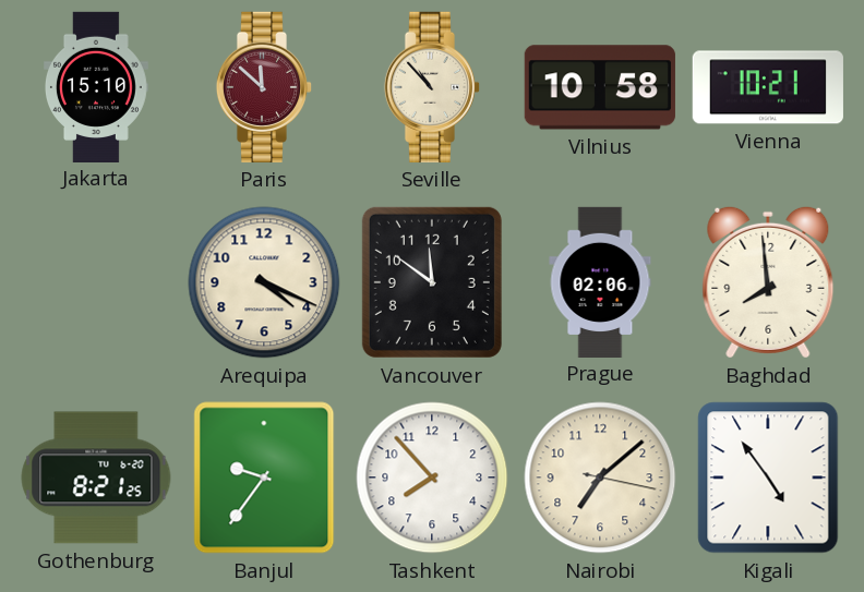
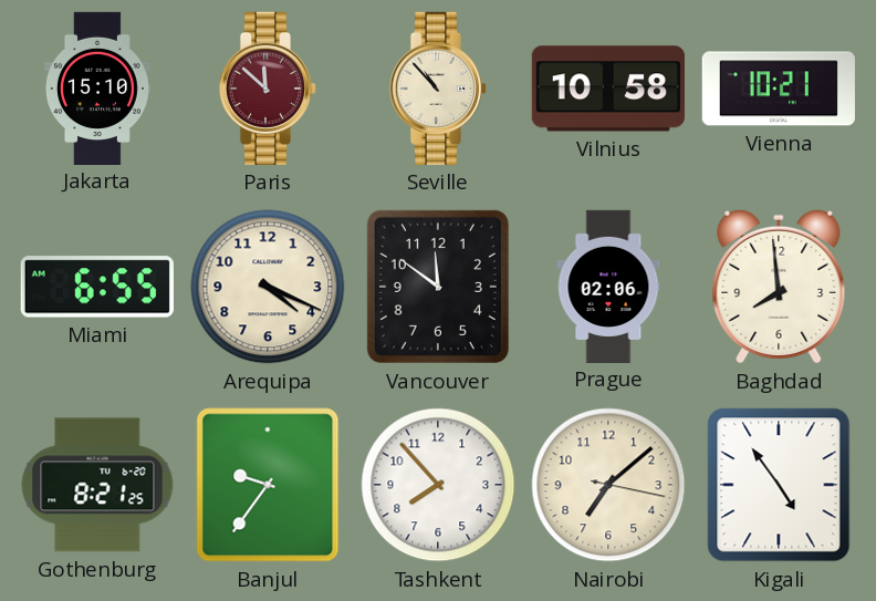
Miami: none -> 6:55
